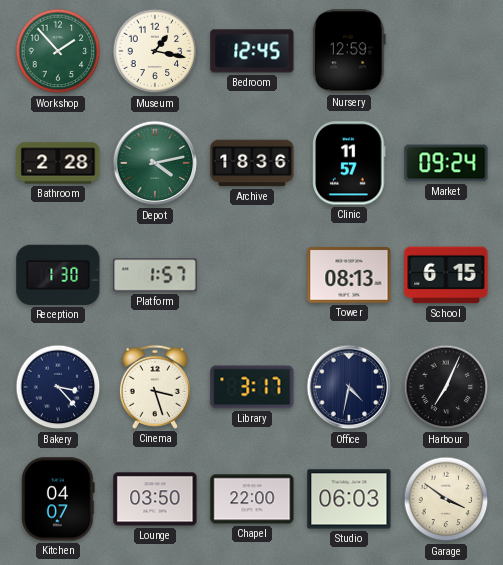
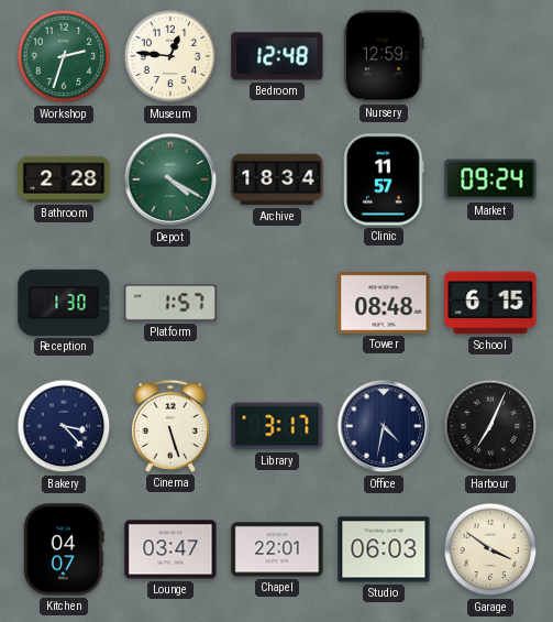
Workshop: 1:53 -> 2:33
Museum: 1:17 -> 12:46
Bedroom: 12:45 -> 12:48
Depot: 4:13 -> 4:20
Archive: 18:36 -> 18:34
Tower: 08:13 -> 08:48
Cinema: 3:27 -> 5:27
Lounge: 03:50 -> 03:47
Chapel: 22:00 -> 22:01
